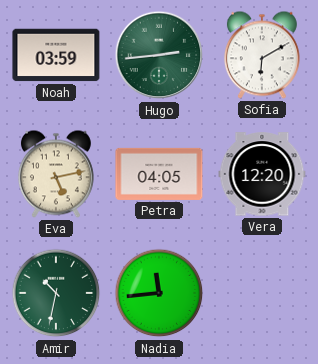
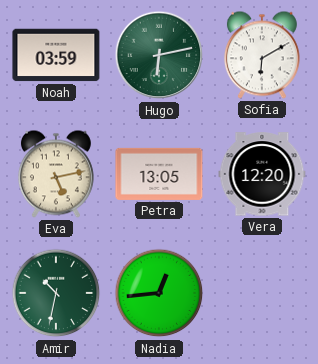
Hugo: 2:44 -> 6:13
Petra: 04:05 -> 13:05
Nadia: 11:44 -> 12:44
